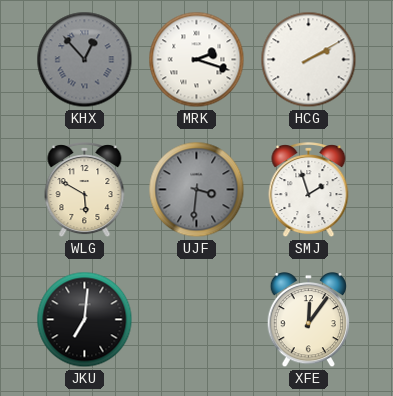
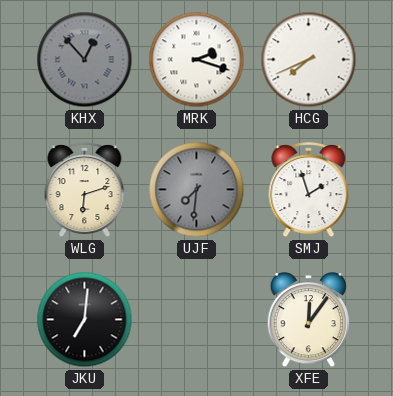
HCG: 2:10 -> 7:41
WLG: 5:50 -> 6:12
UJF: 3:31 -> 7:31
